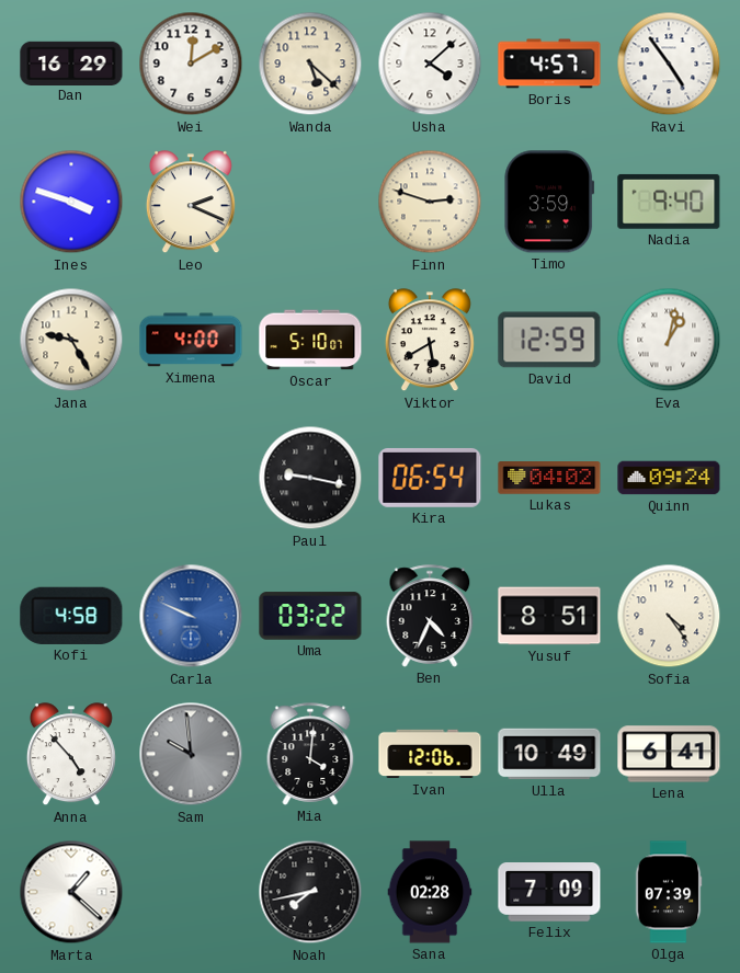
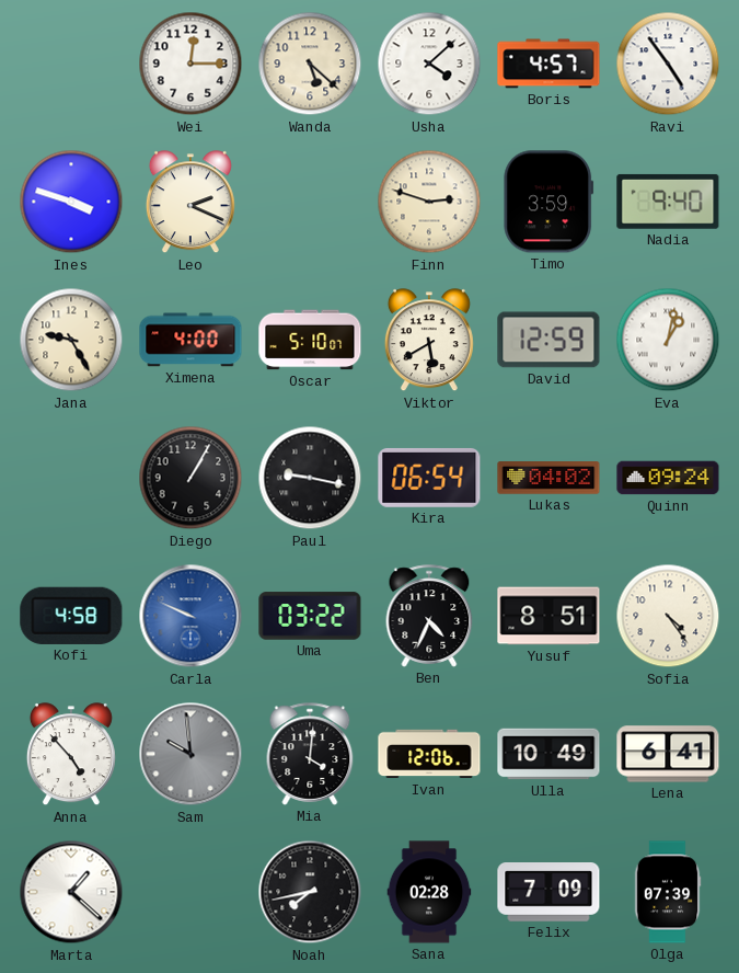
Dan: 16:29 -> none
Wei: 12:10 -> 12:15
Diego: none -> 1:05
